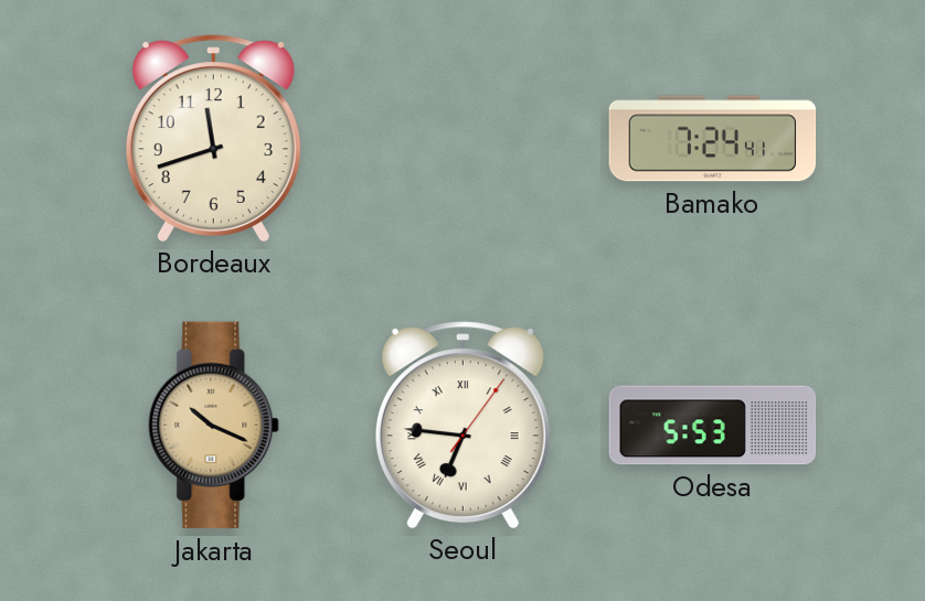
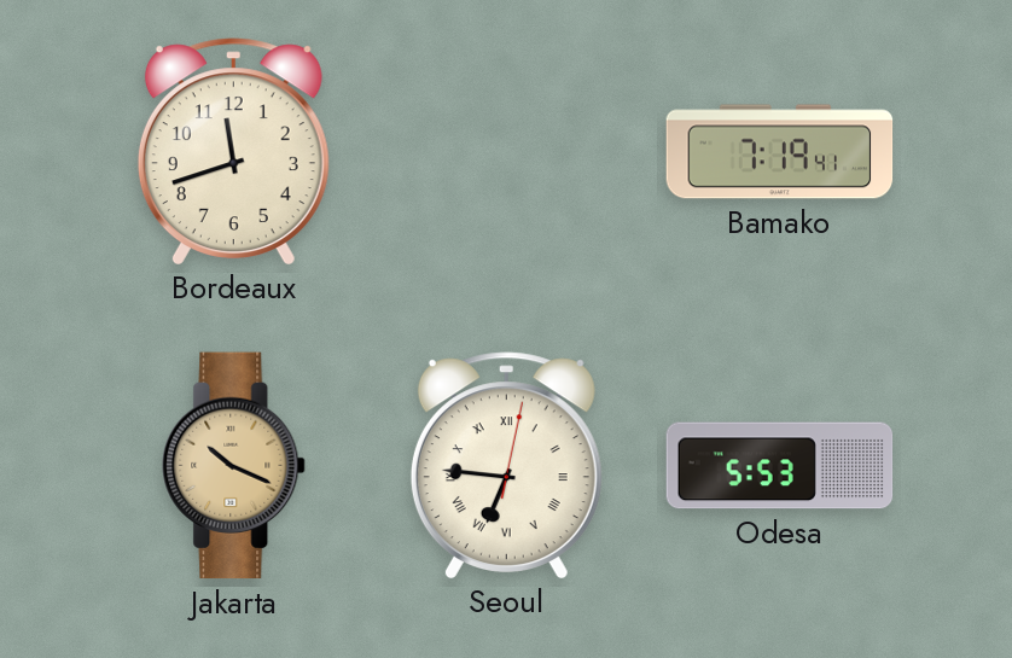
Bamako: 7:24 -> 7:19
Seoul: 6:46:06 -> 6:46:02
